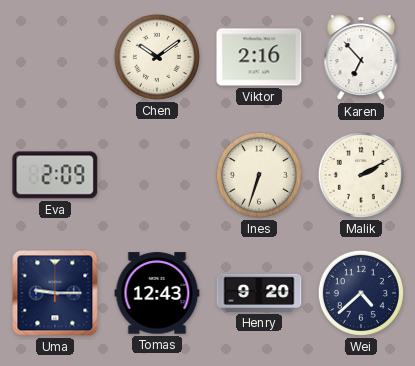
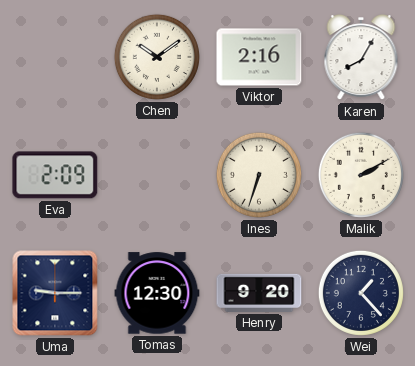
Karen: 6:53 -> 8:05
Tomas: 12:43 -> 12:30
Wei: 4:38 -> 1:23
